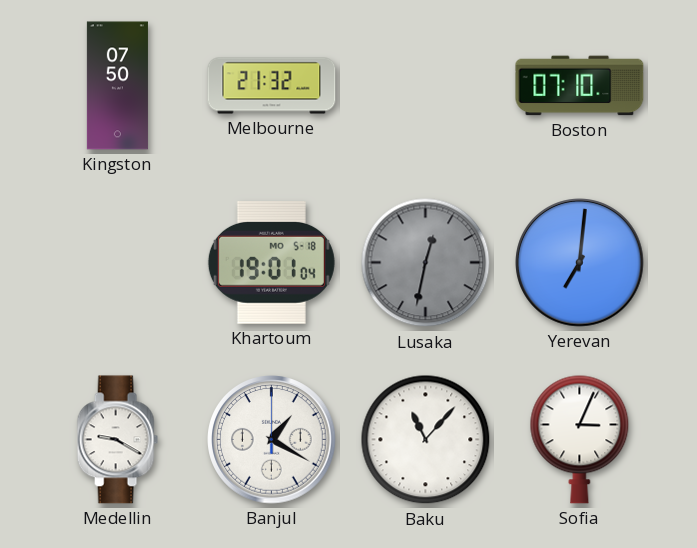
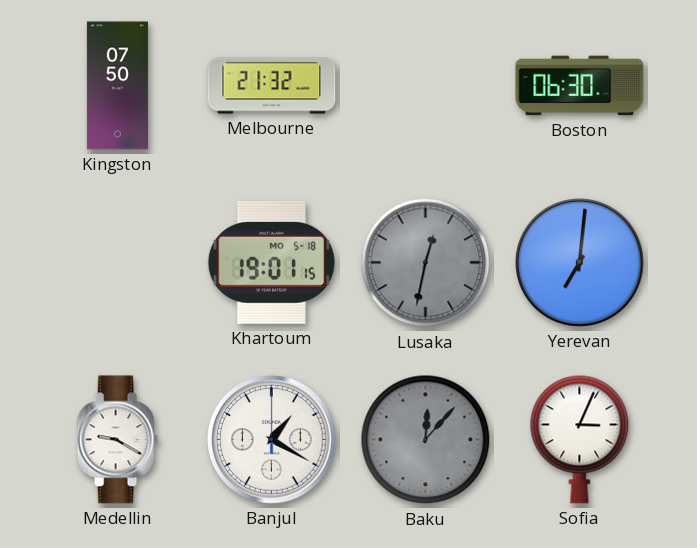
Boston: 07:10 -> 06:30
Khartoum: 19:01:04 -> 19:01:15
Baku: 11:07 -> 12:07
Baku dial: white -> grey
